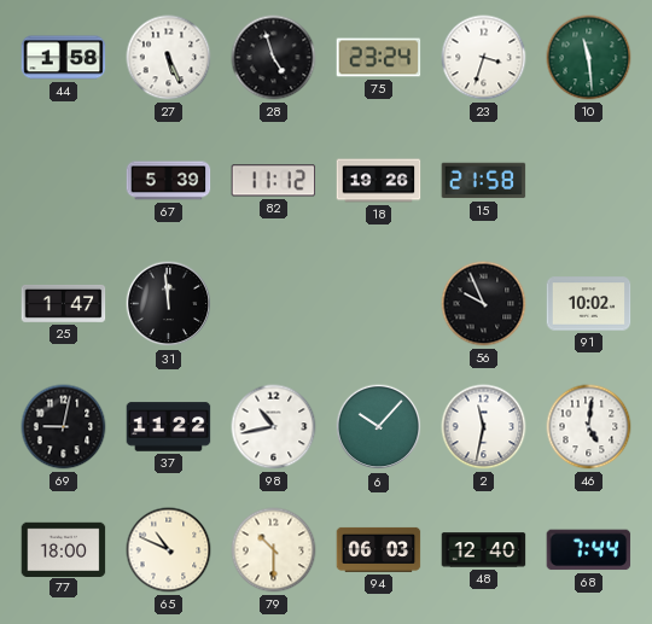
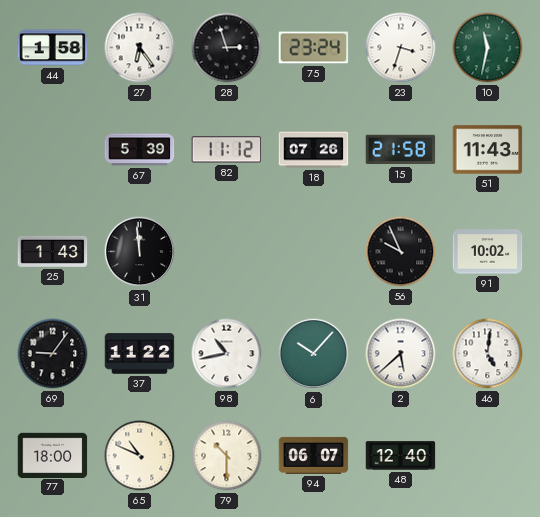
27: 5:26 -> 6:24
28: 4:57 -> 2:57
10: 11:29 -> 11:32
18: 19:26 -> 07:26
51: none -> 11:43
25: 1:47 -> 1:43
69: 9:02 -> 9:06
2: 11:32 -> 5:38
94: 06:03 -> 06:07
68: 7:44 -> none
